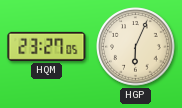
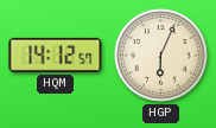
HQM: 23:27 -> 14:12
